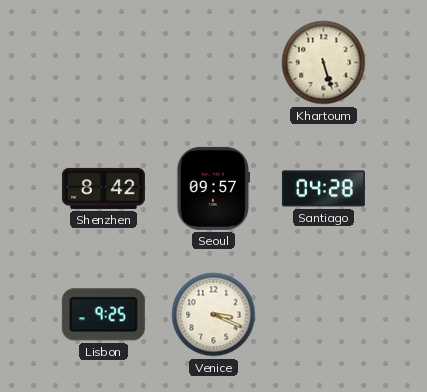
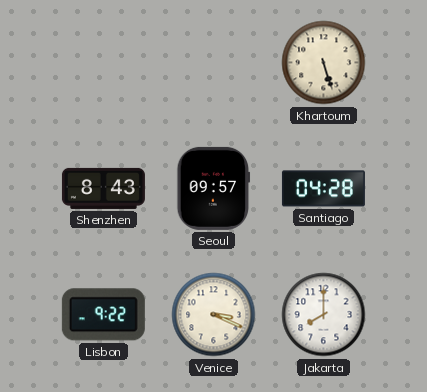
Shenzhen: 8:42 -> 8:43
Lisbon: 9:25 -> 9:22
Jakarta: none -> 8:00
